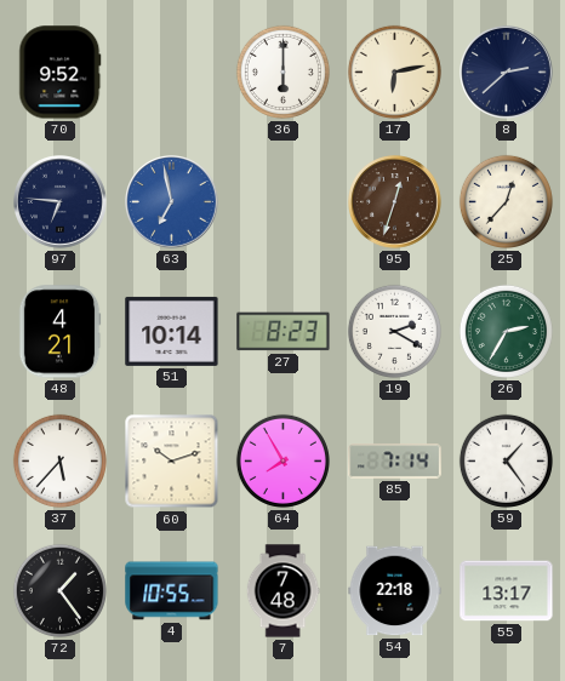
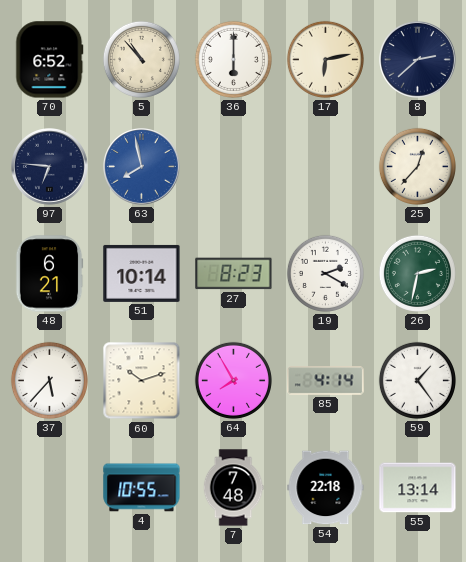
70: 9:52 -> 6:52
5: none -> 10:53
63: 6:58 -> 7:58
95: 12:33 -> none
48: 4:21 -> 6:21
26: 2:35 -> 2:32
85: 7:14 -> 4:14
72: 1:24 -> none
55: 13:17 -> 13:14
